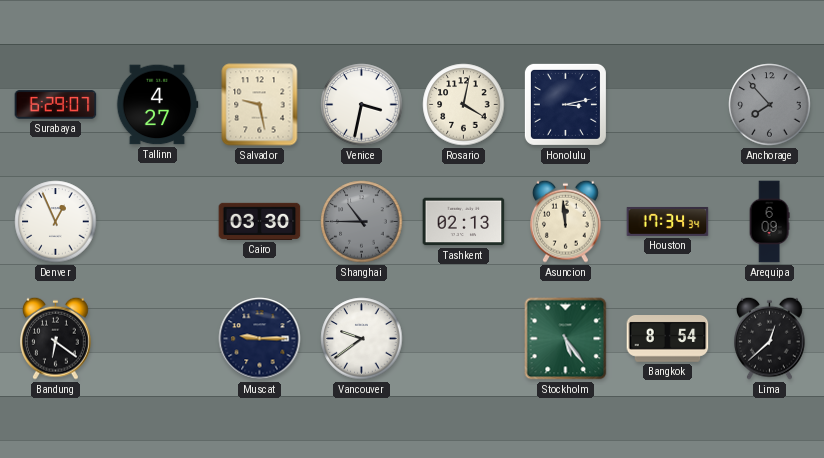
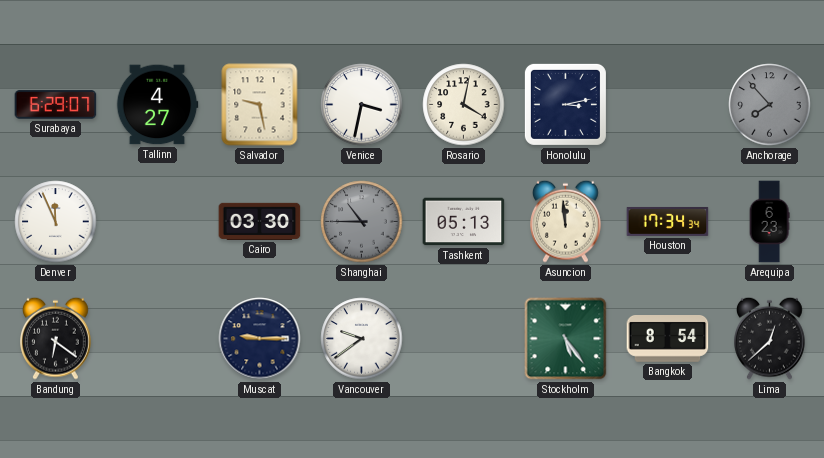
Denver: 12:56 -> 11:56
Tashkent: 02:13 -> 05:13
Arequipa: 6:09 -> 6:23
